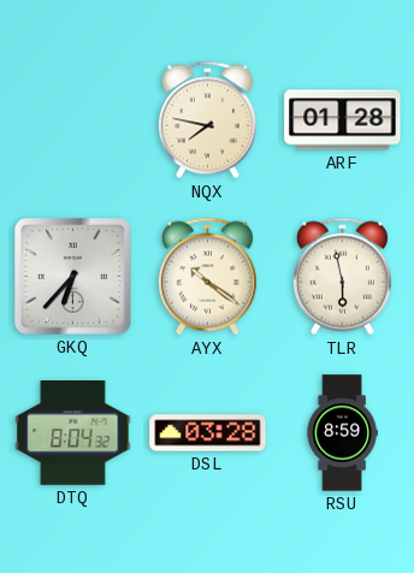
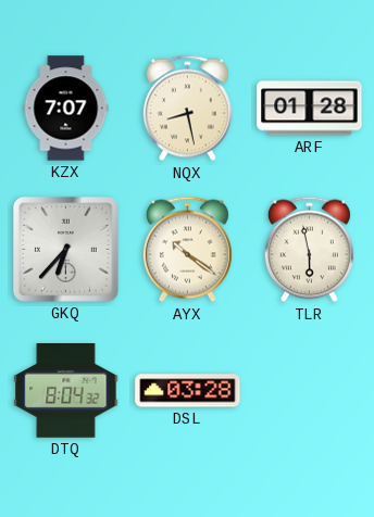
KZX: none -> 7:07
NQX: 7:47 -> 8:28
RSU: 8:59 -> none
